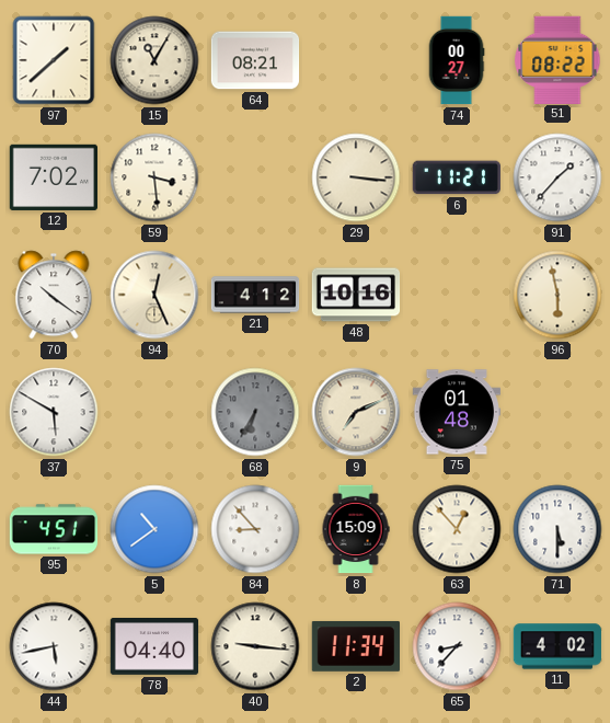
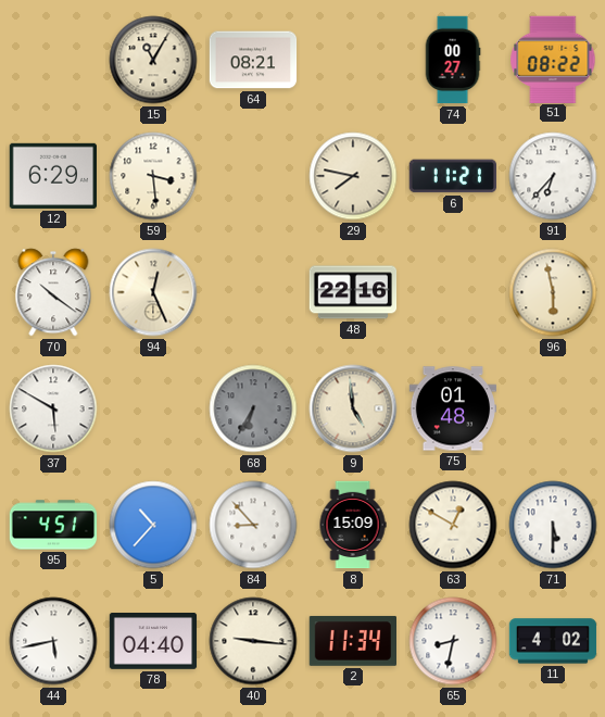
97: 1:38 -> none
12: 7:02 -> 6:29
29: 3:16 -> 7:47
91: 1:37 -> 6:37
21: 4:12 -> none
48: 10:16 -> 22:16
9: 7:11 -> 4:59
5: 10:39 -> 10:37
63: 12:53 -> 12:50
65: 8:37 -> 8:32
